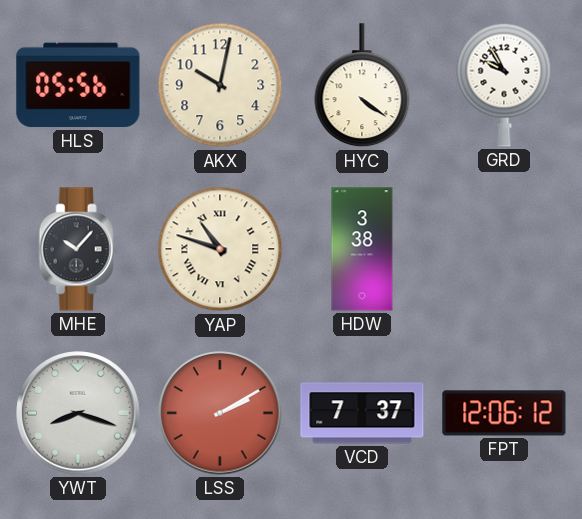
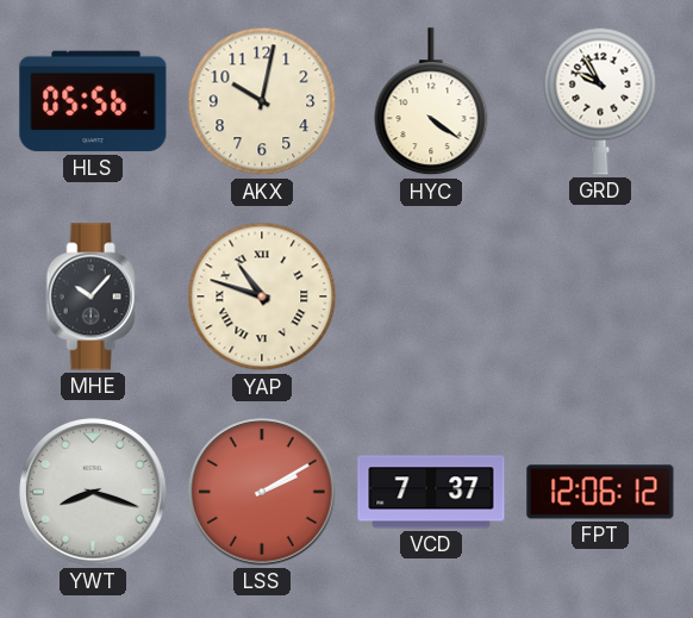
HDW: 3:38 -> none
